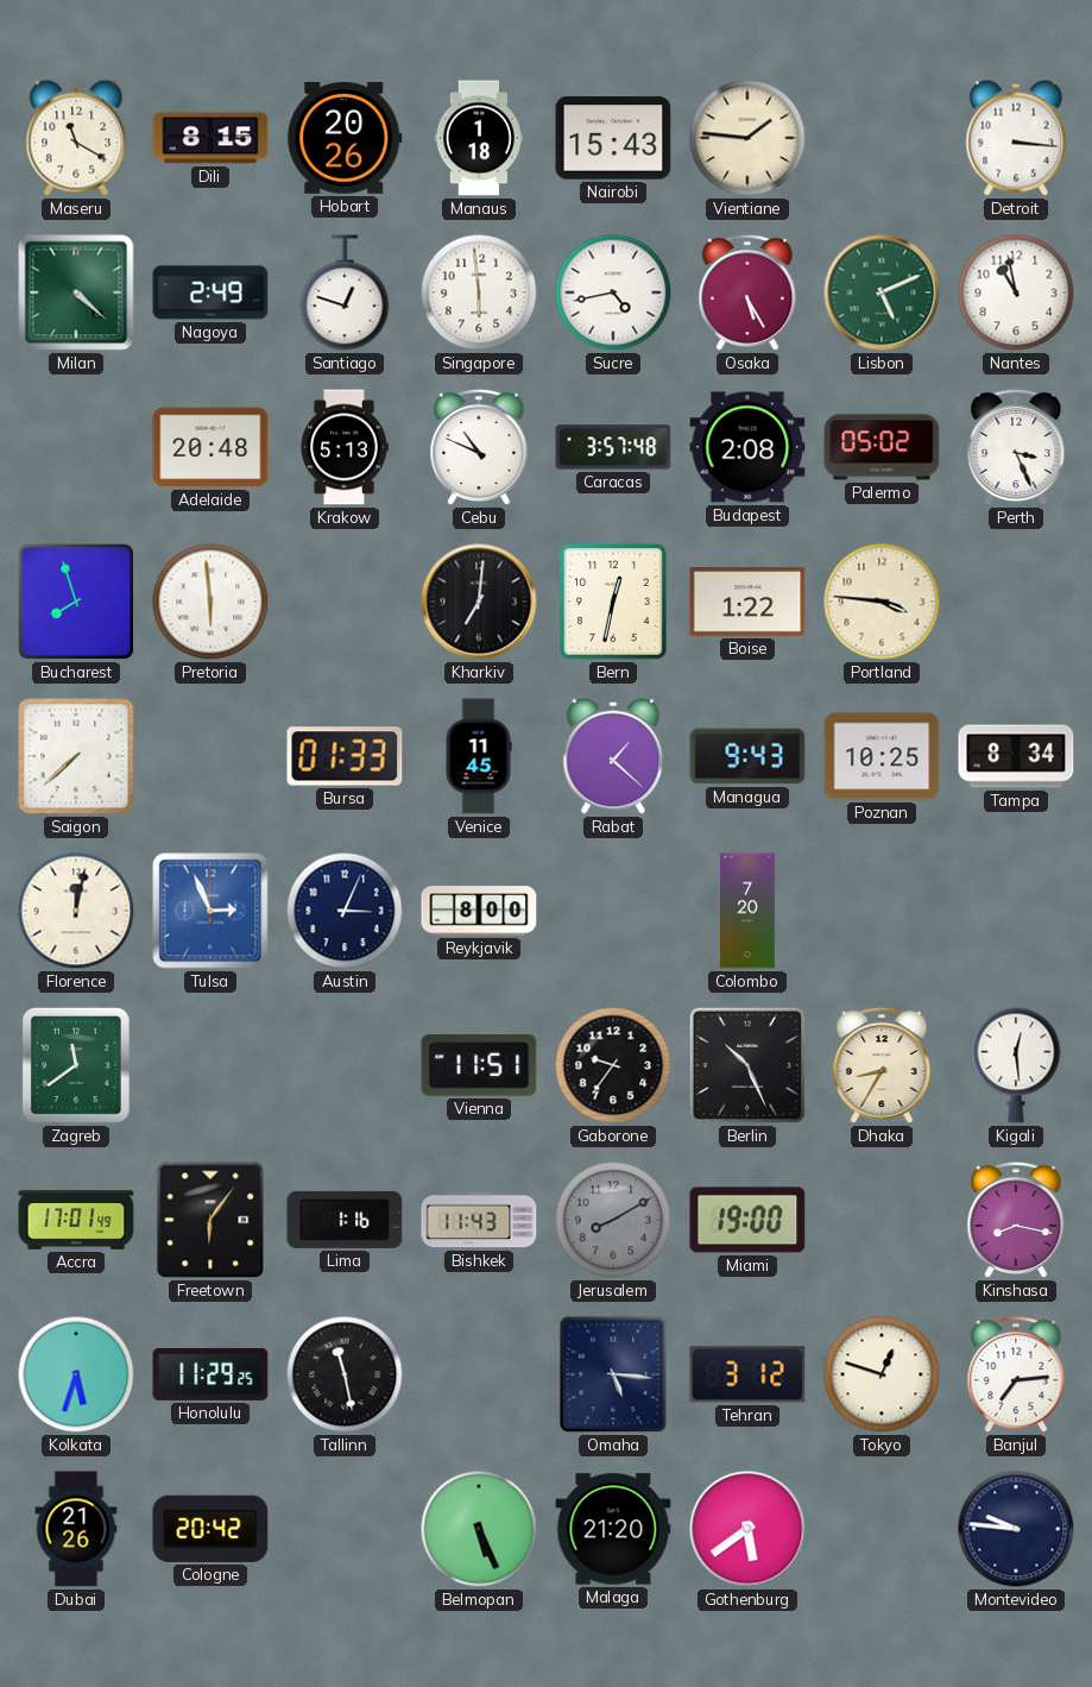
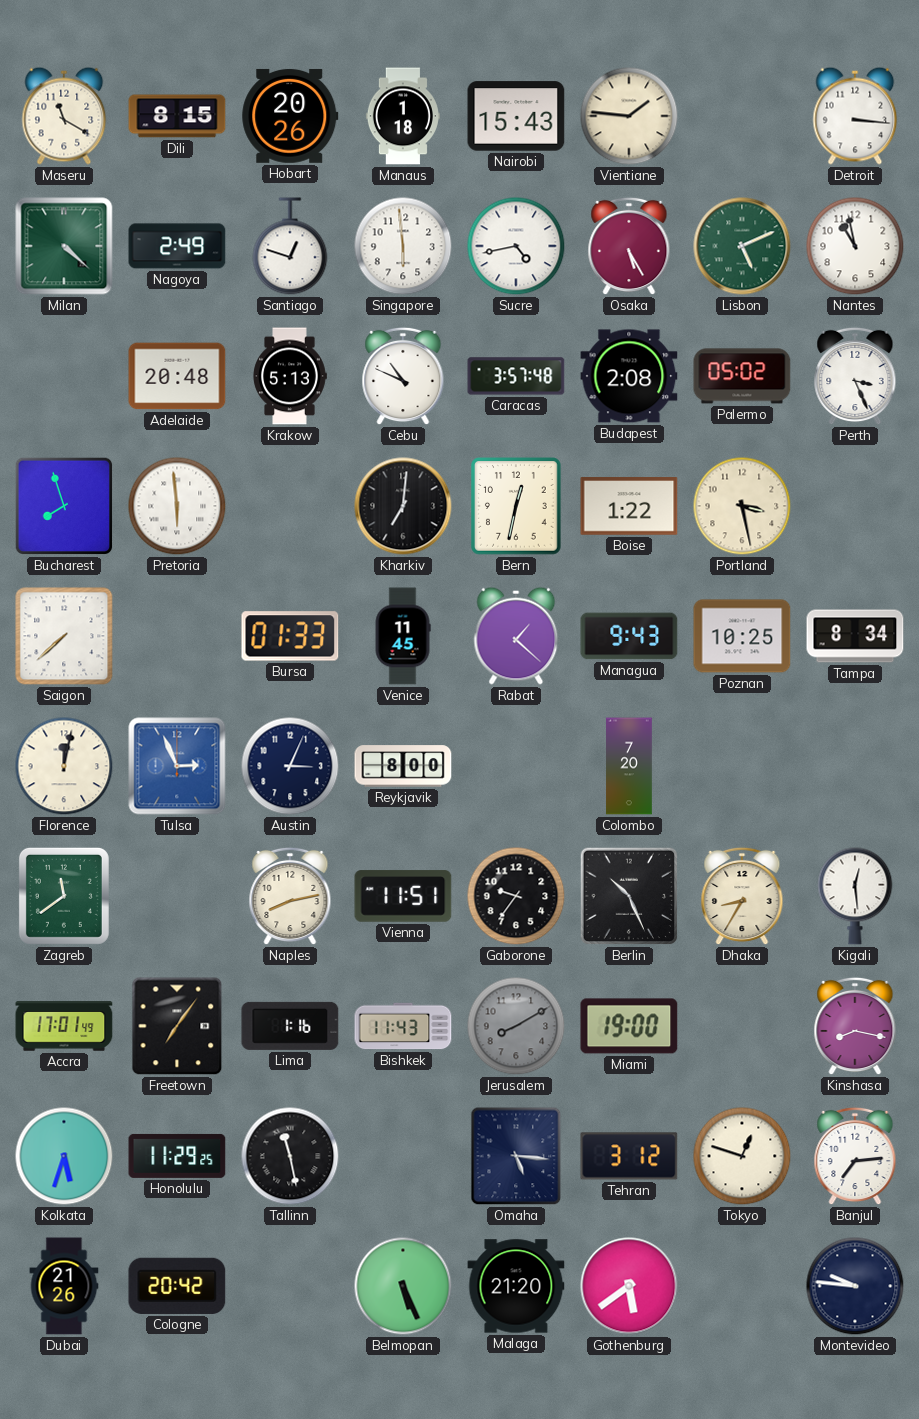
Portland: 3:46 -> 3:28
Naples: none -> 8:13
Freetown: 6:06 -> 7:06
